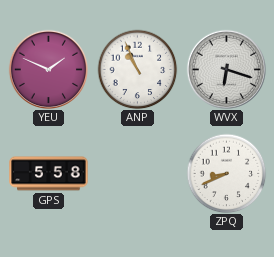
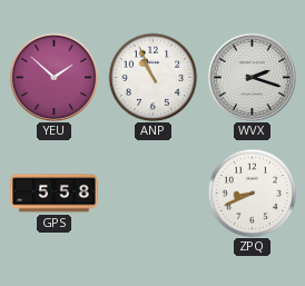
YEU: 1:49 -> 1:52
WVX: 6:18 -> 2:18
